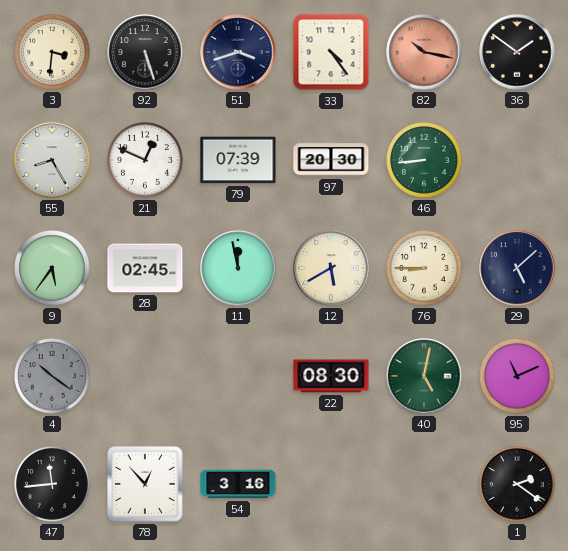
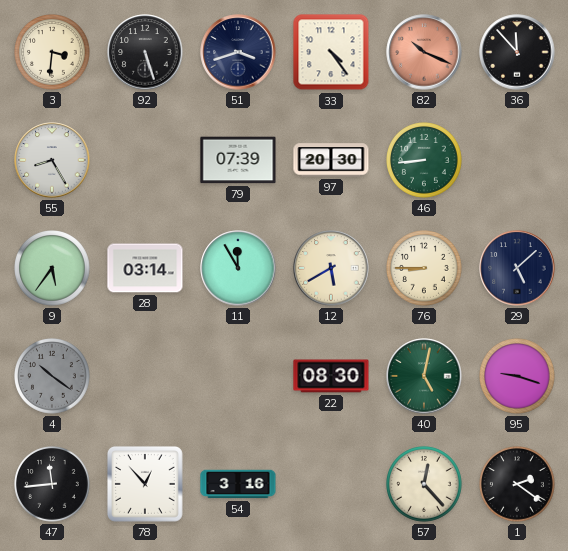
82: 10:17 -> 10:19
36: 1:51 -> 11:53
21: 12:49 -> none
28: 02:45 -> 03:14
11: 11:58 -> 11:55
95: 11:11 -> 9:18
57: none -> 12:23
